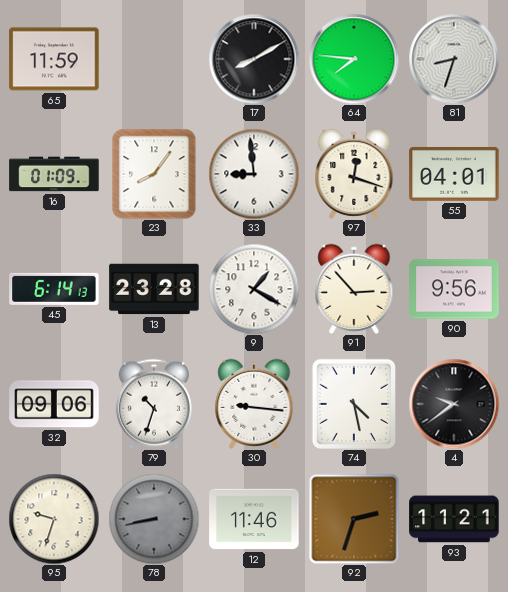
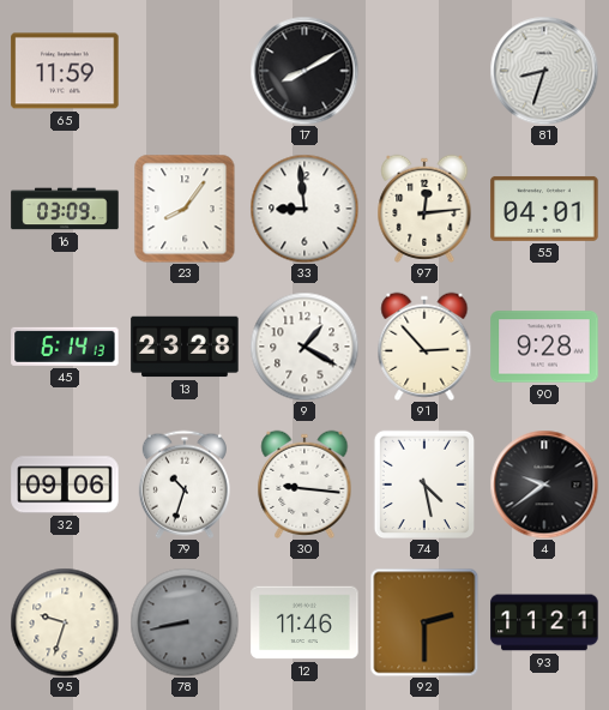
64: 7:46 -> none
16: 01:09 -> 03:09
97: 12:18 -> 12:14
90: 9:56 -> 9:28
92: 2:33 -> 2:30
